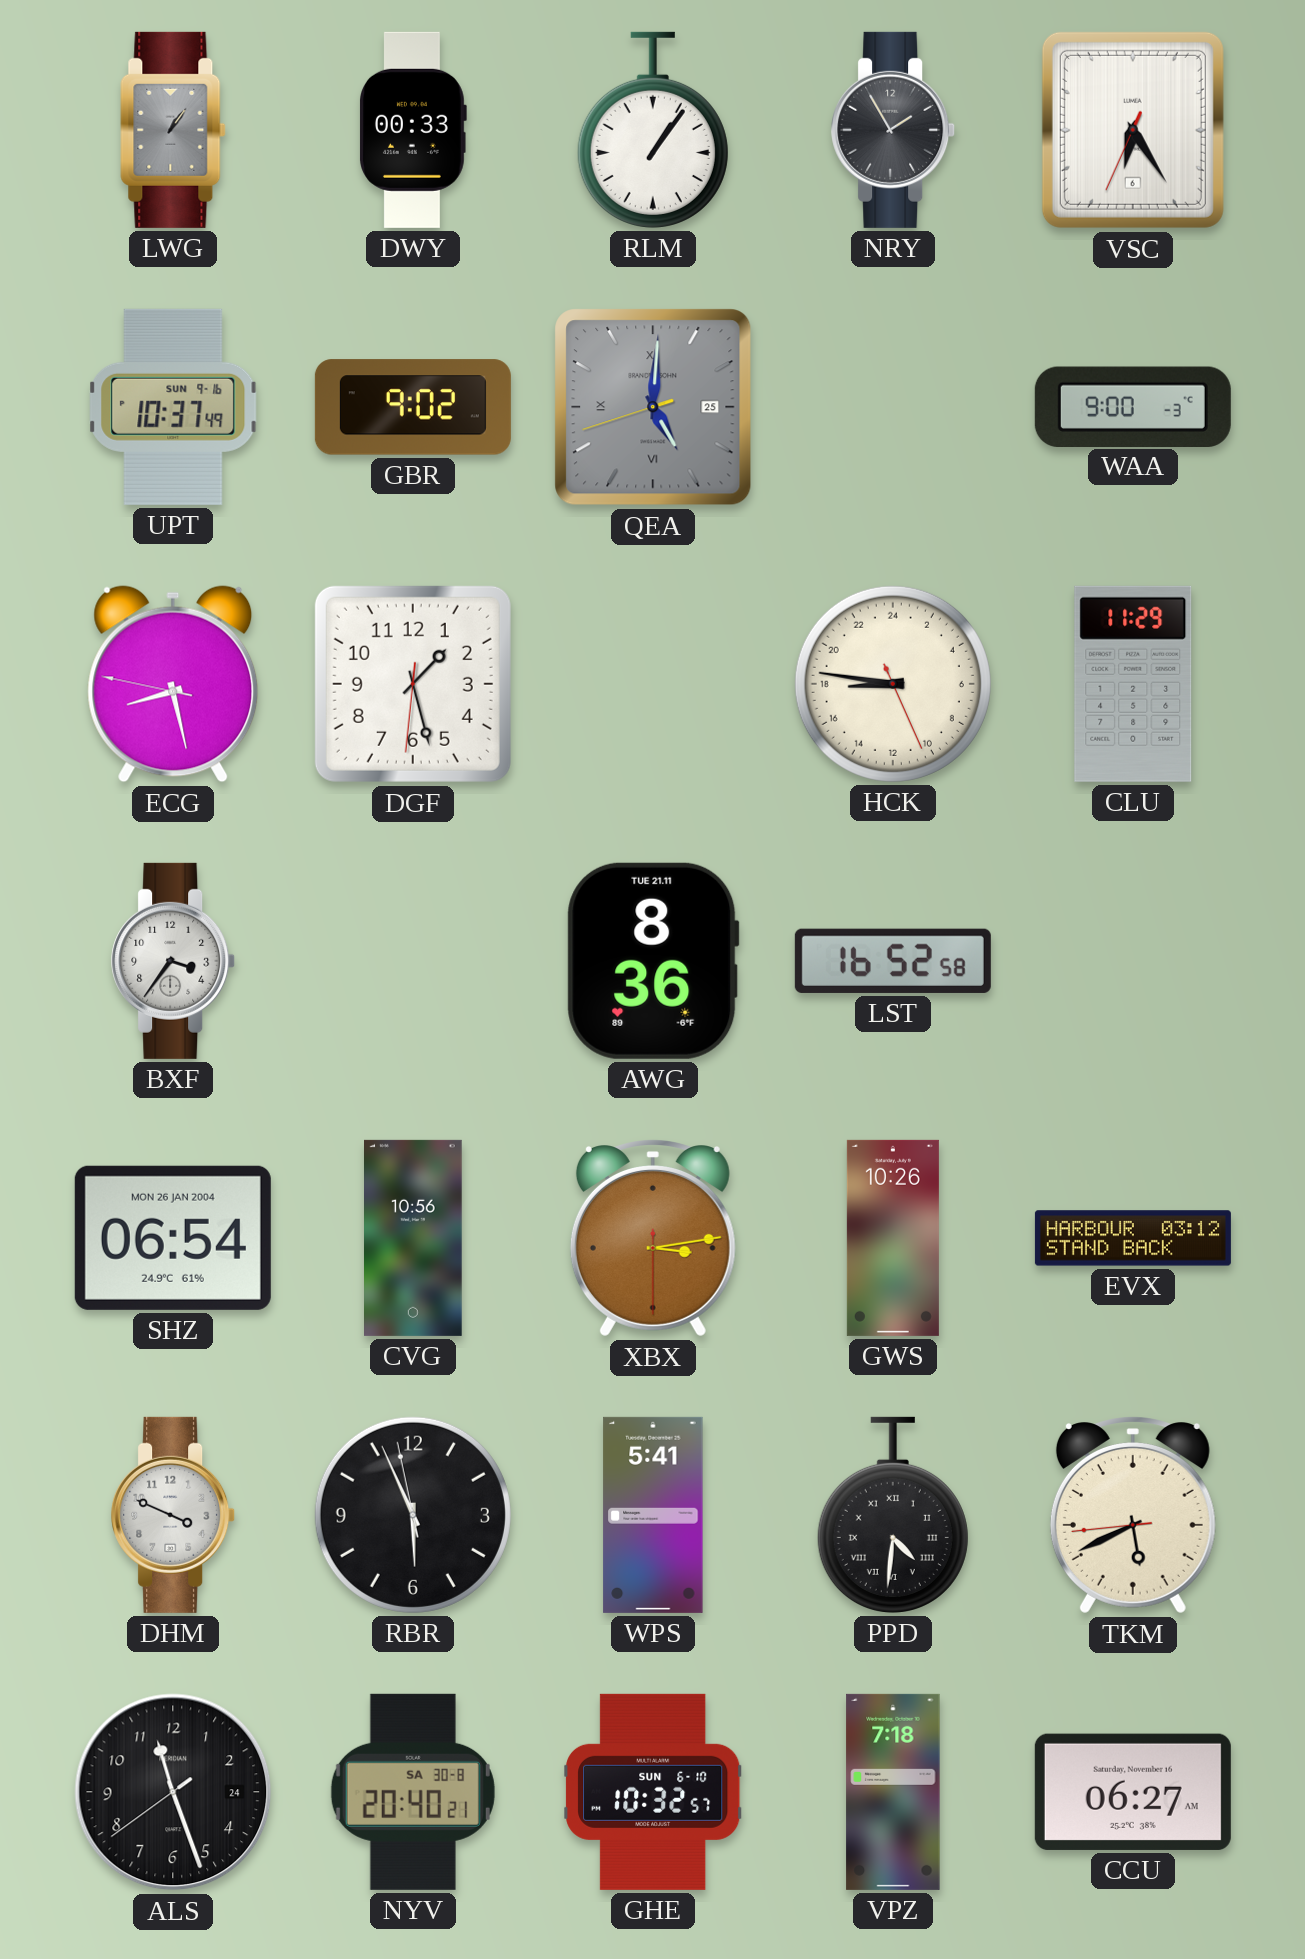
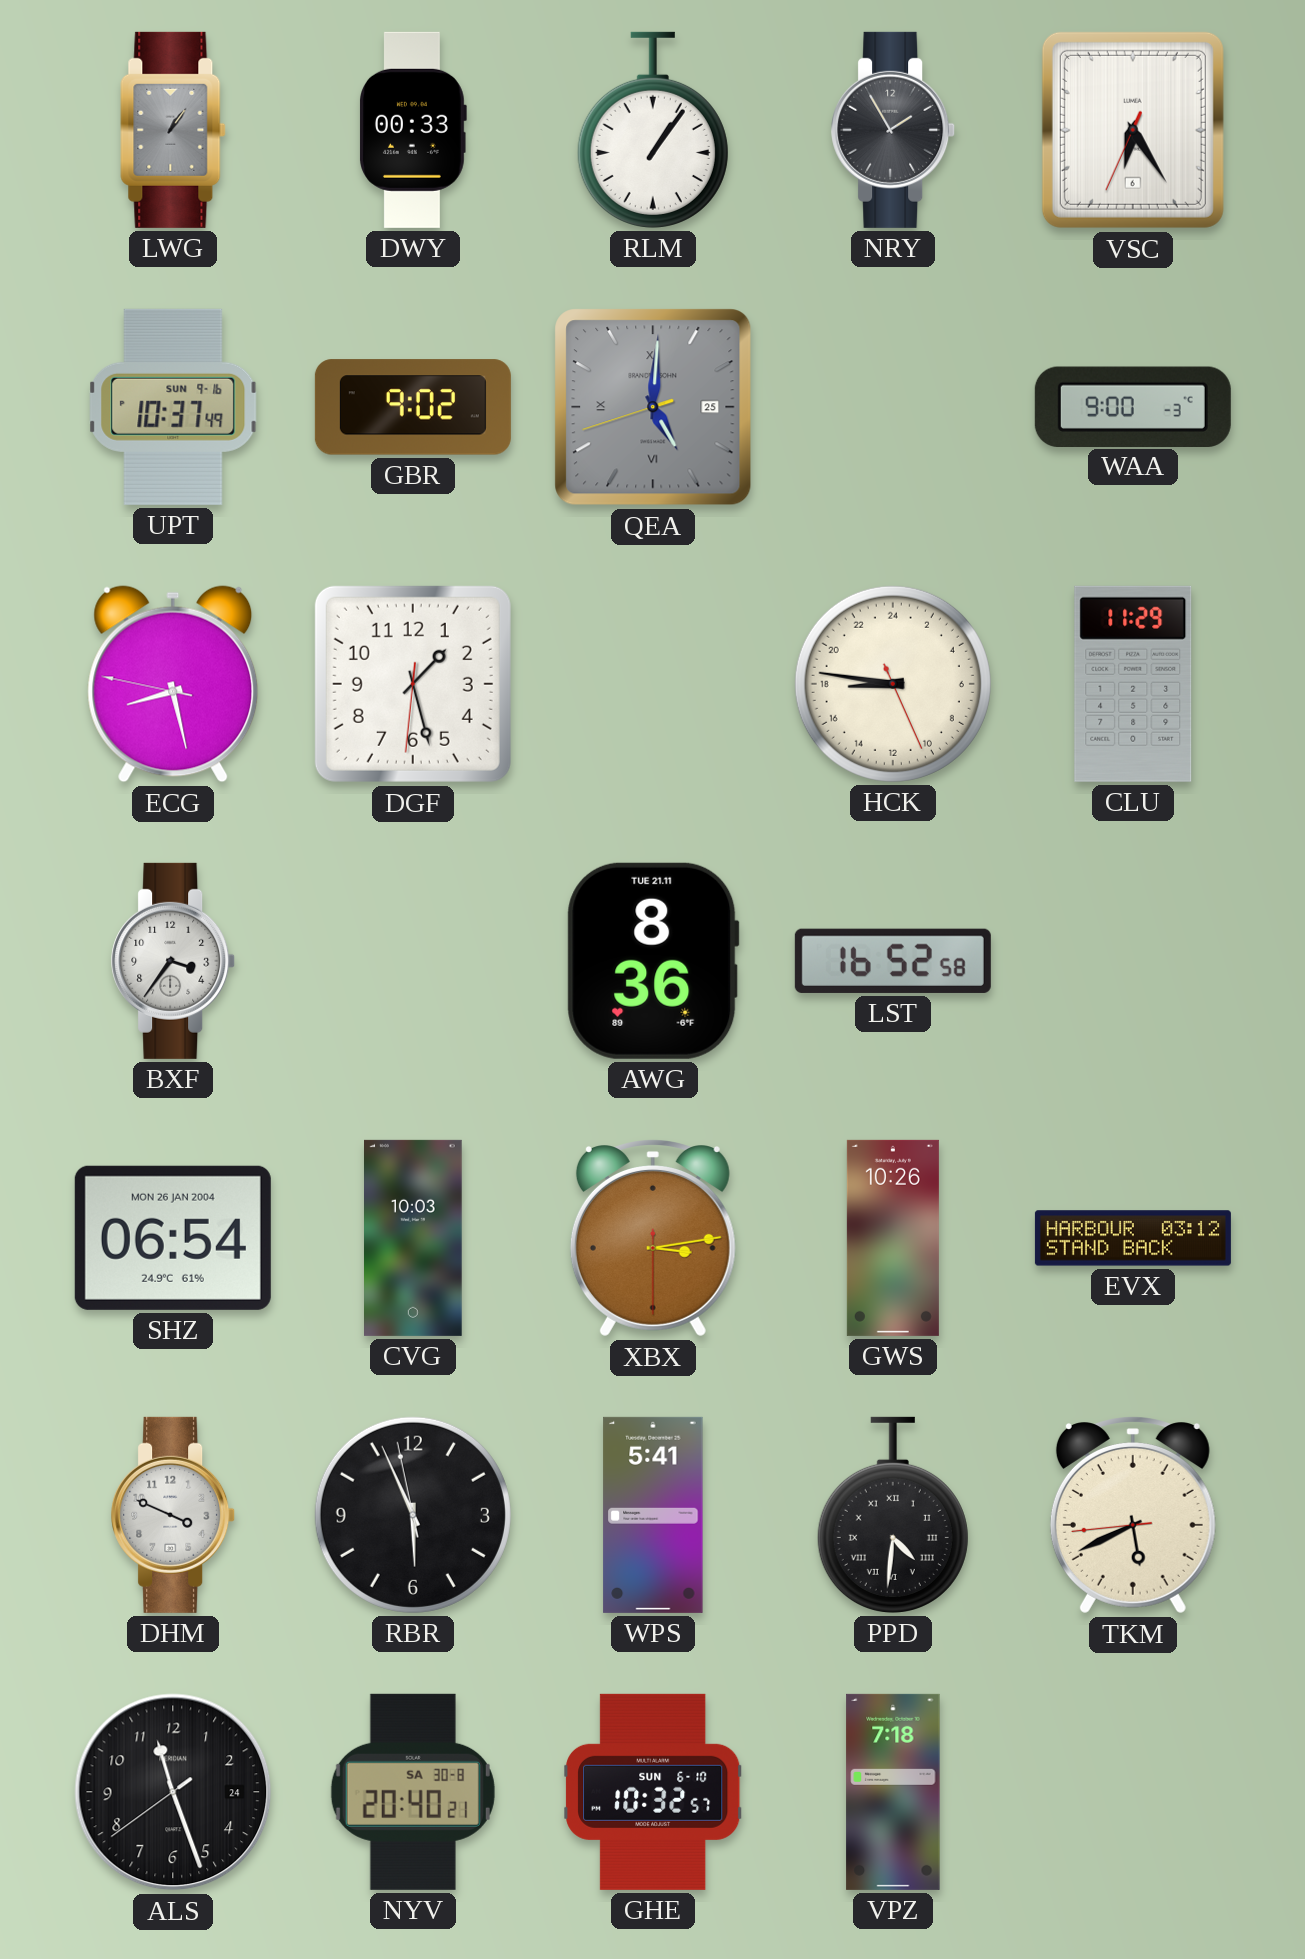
CVG: 10:56 -> 10:03
CCU: 06:27 -> none
